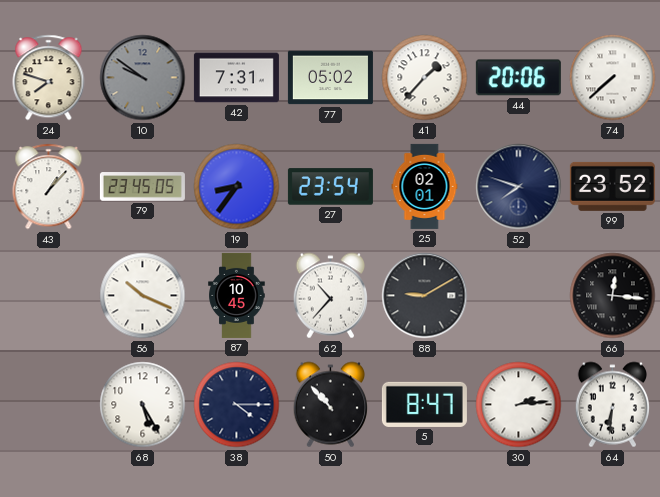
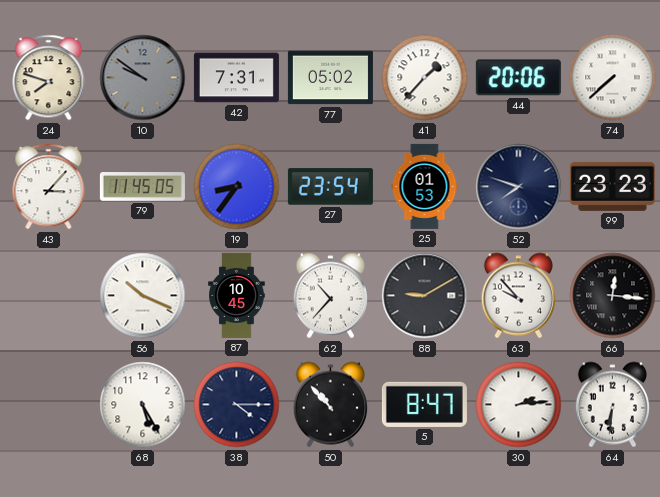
43: 1:07 -> 3:07
79: 23:45 -> 11:45
25: 02:01 -> 01:53
99: 23:52 -> 23:23
63: none -> 9:53
